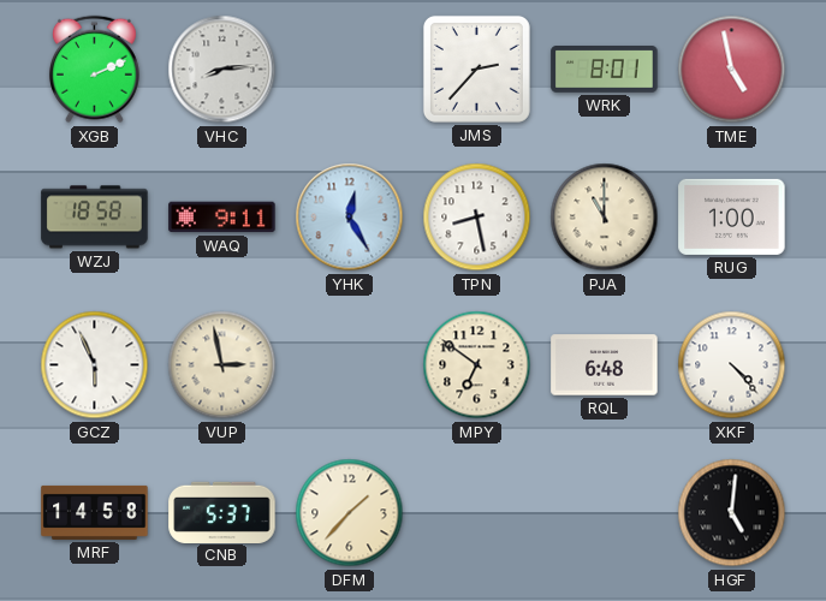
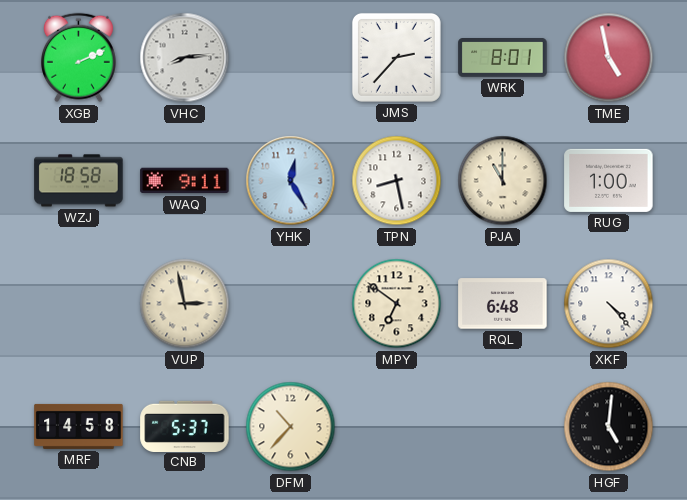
GCZ: 5:56 -> none
DFM: 1:37 -> 10:37
